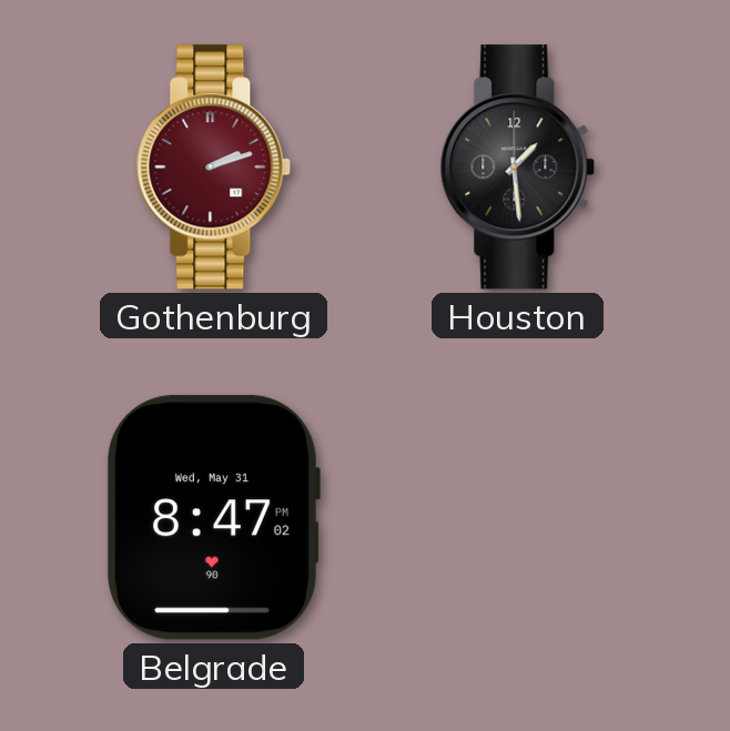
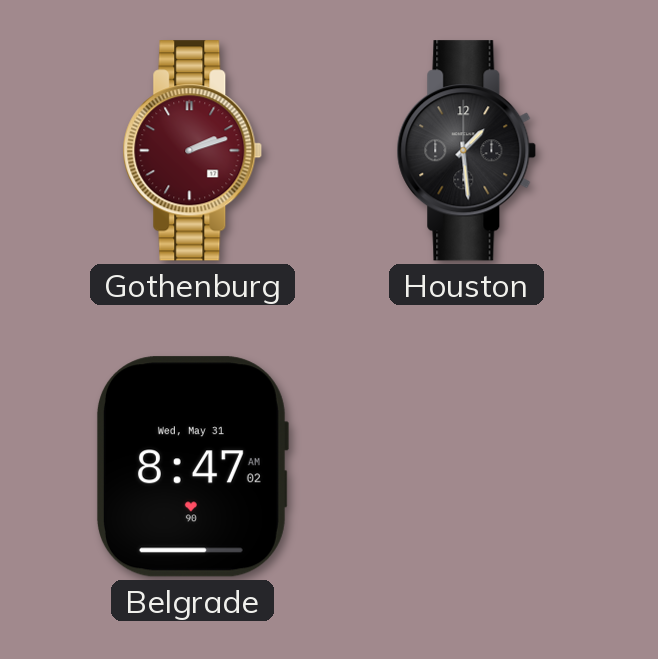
Belgrade: 8:47:02 PM -> 8:47:02 AM
